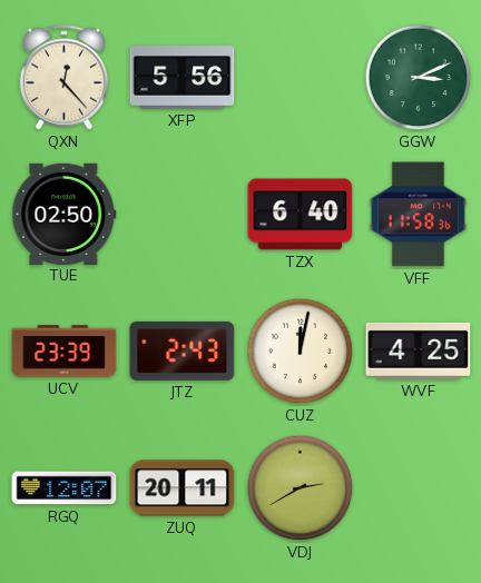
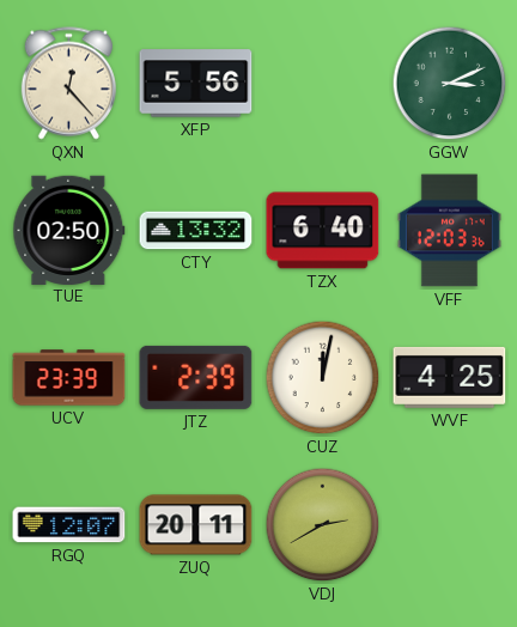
CTY: none -> 13:32
VFF: 11:58 -> 12:03
JTZ: 2:43 -> 2:39
